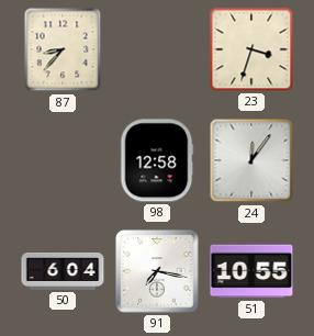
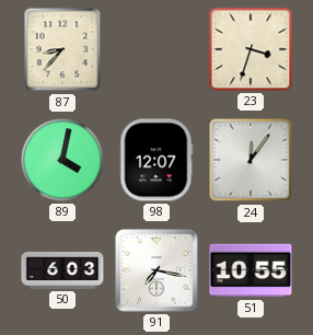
89: none -> 4:02
98: 12:58 -> 12:07
50: 6:04 -> 6:03
